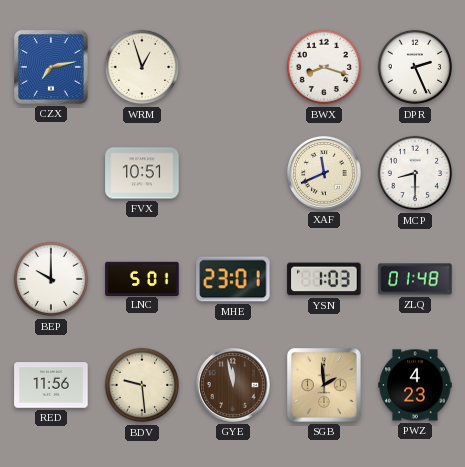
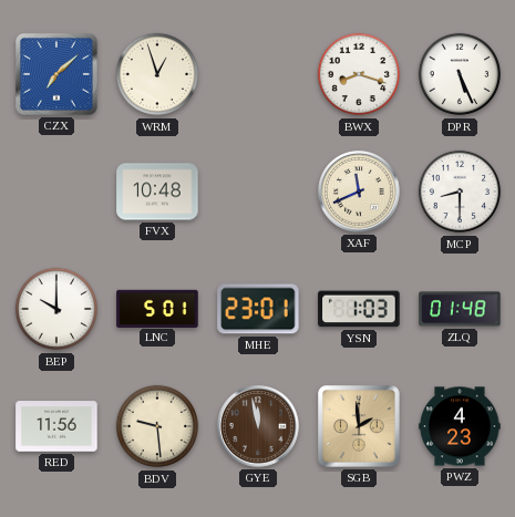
CZX: 7:13 -> 7:08
DPR: 2:26 -> 5:26
FVX: 10:51 -> 10:48
